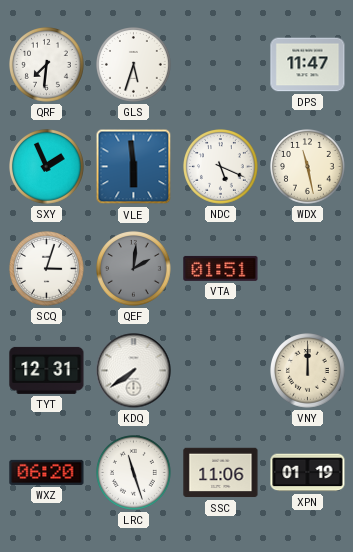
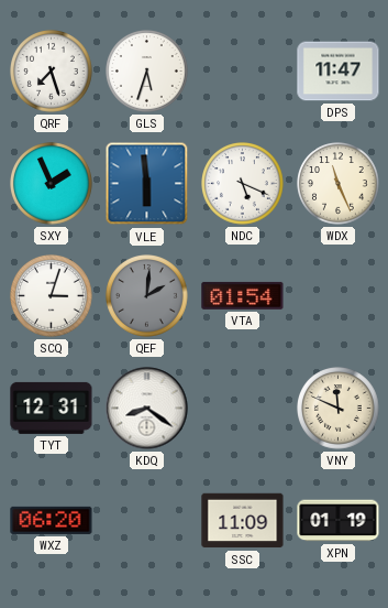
QRF: 7:31 -> 7:27
WDX: 11:28 -> 11:26
VTA: 01:51 -> 01:54
KDQ: 7:39 -> 8:21
VNY: 12:00 -> 11:49
LRC: 11:27 -> none
SSC: 11:06 -> 11:09
